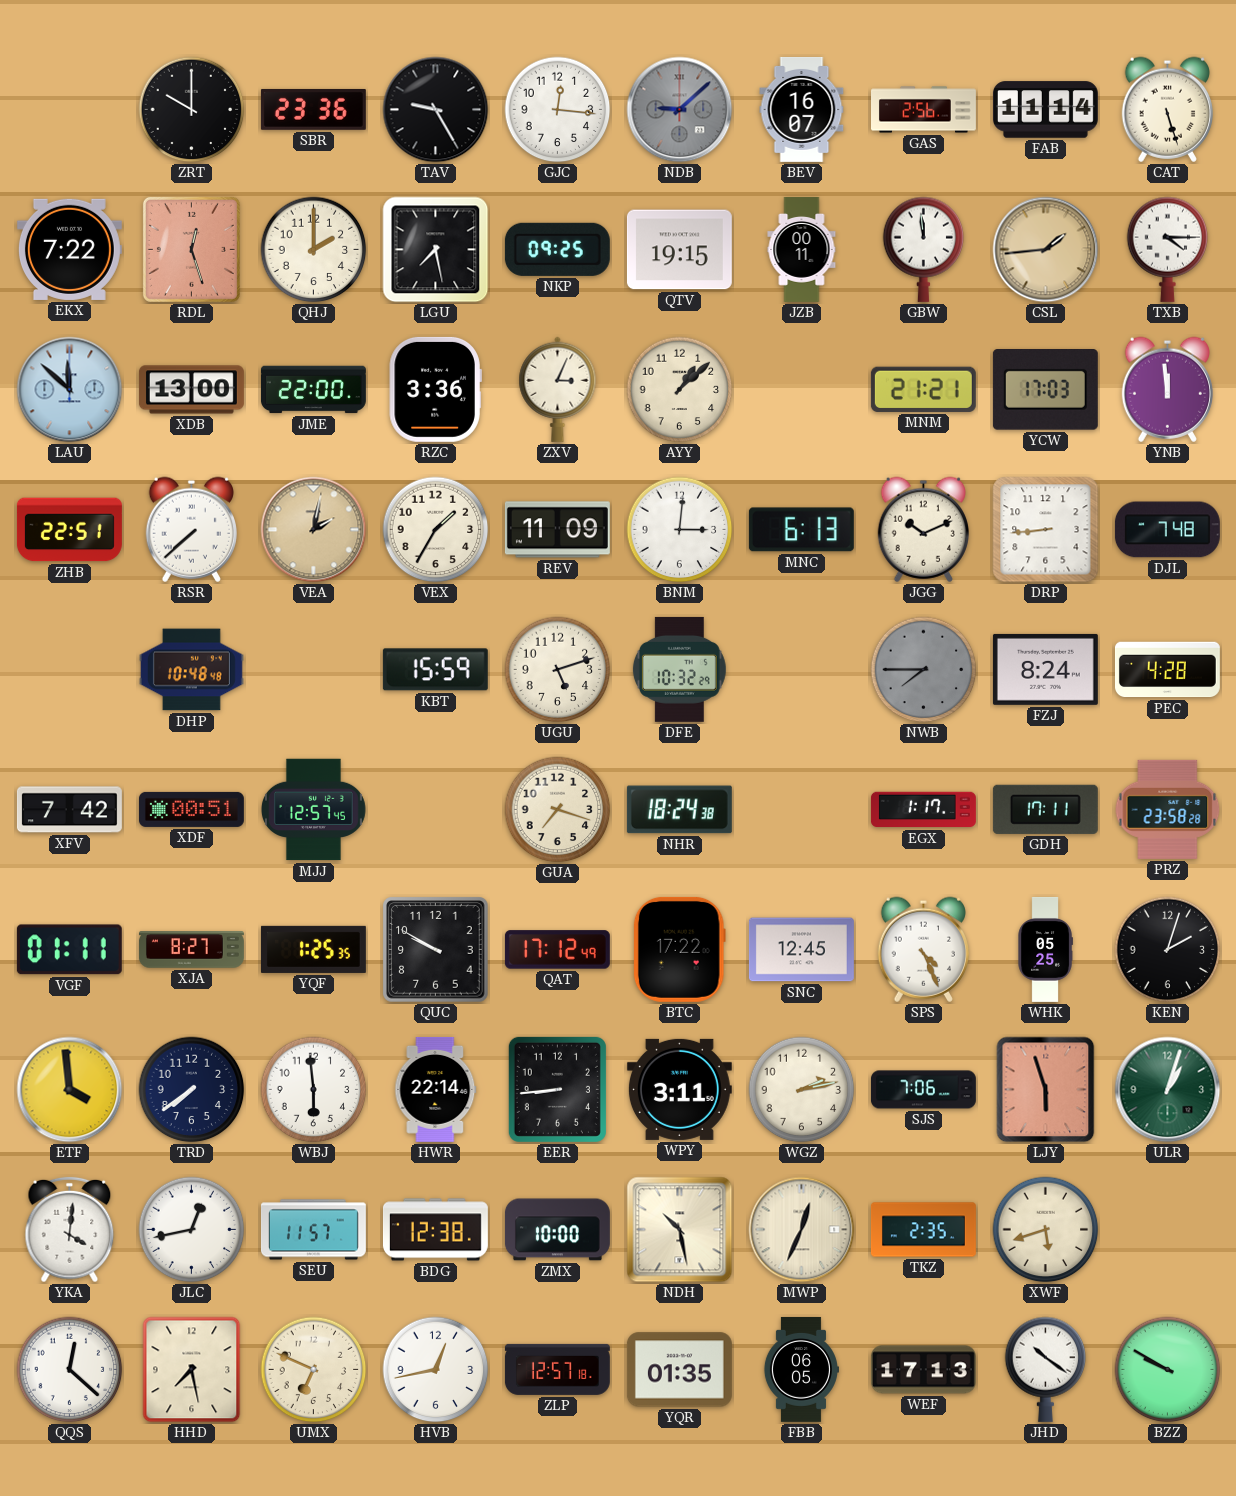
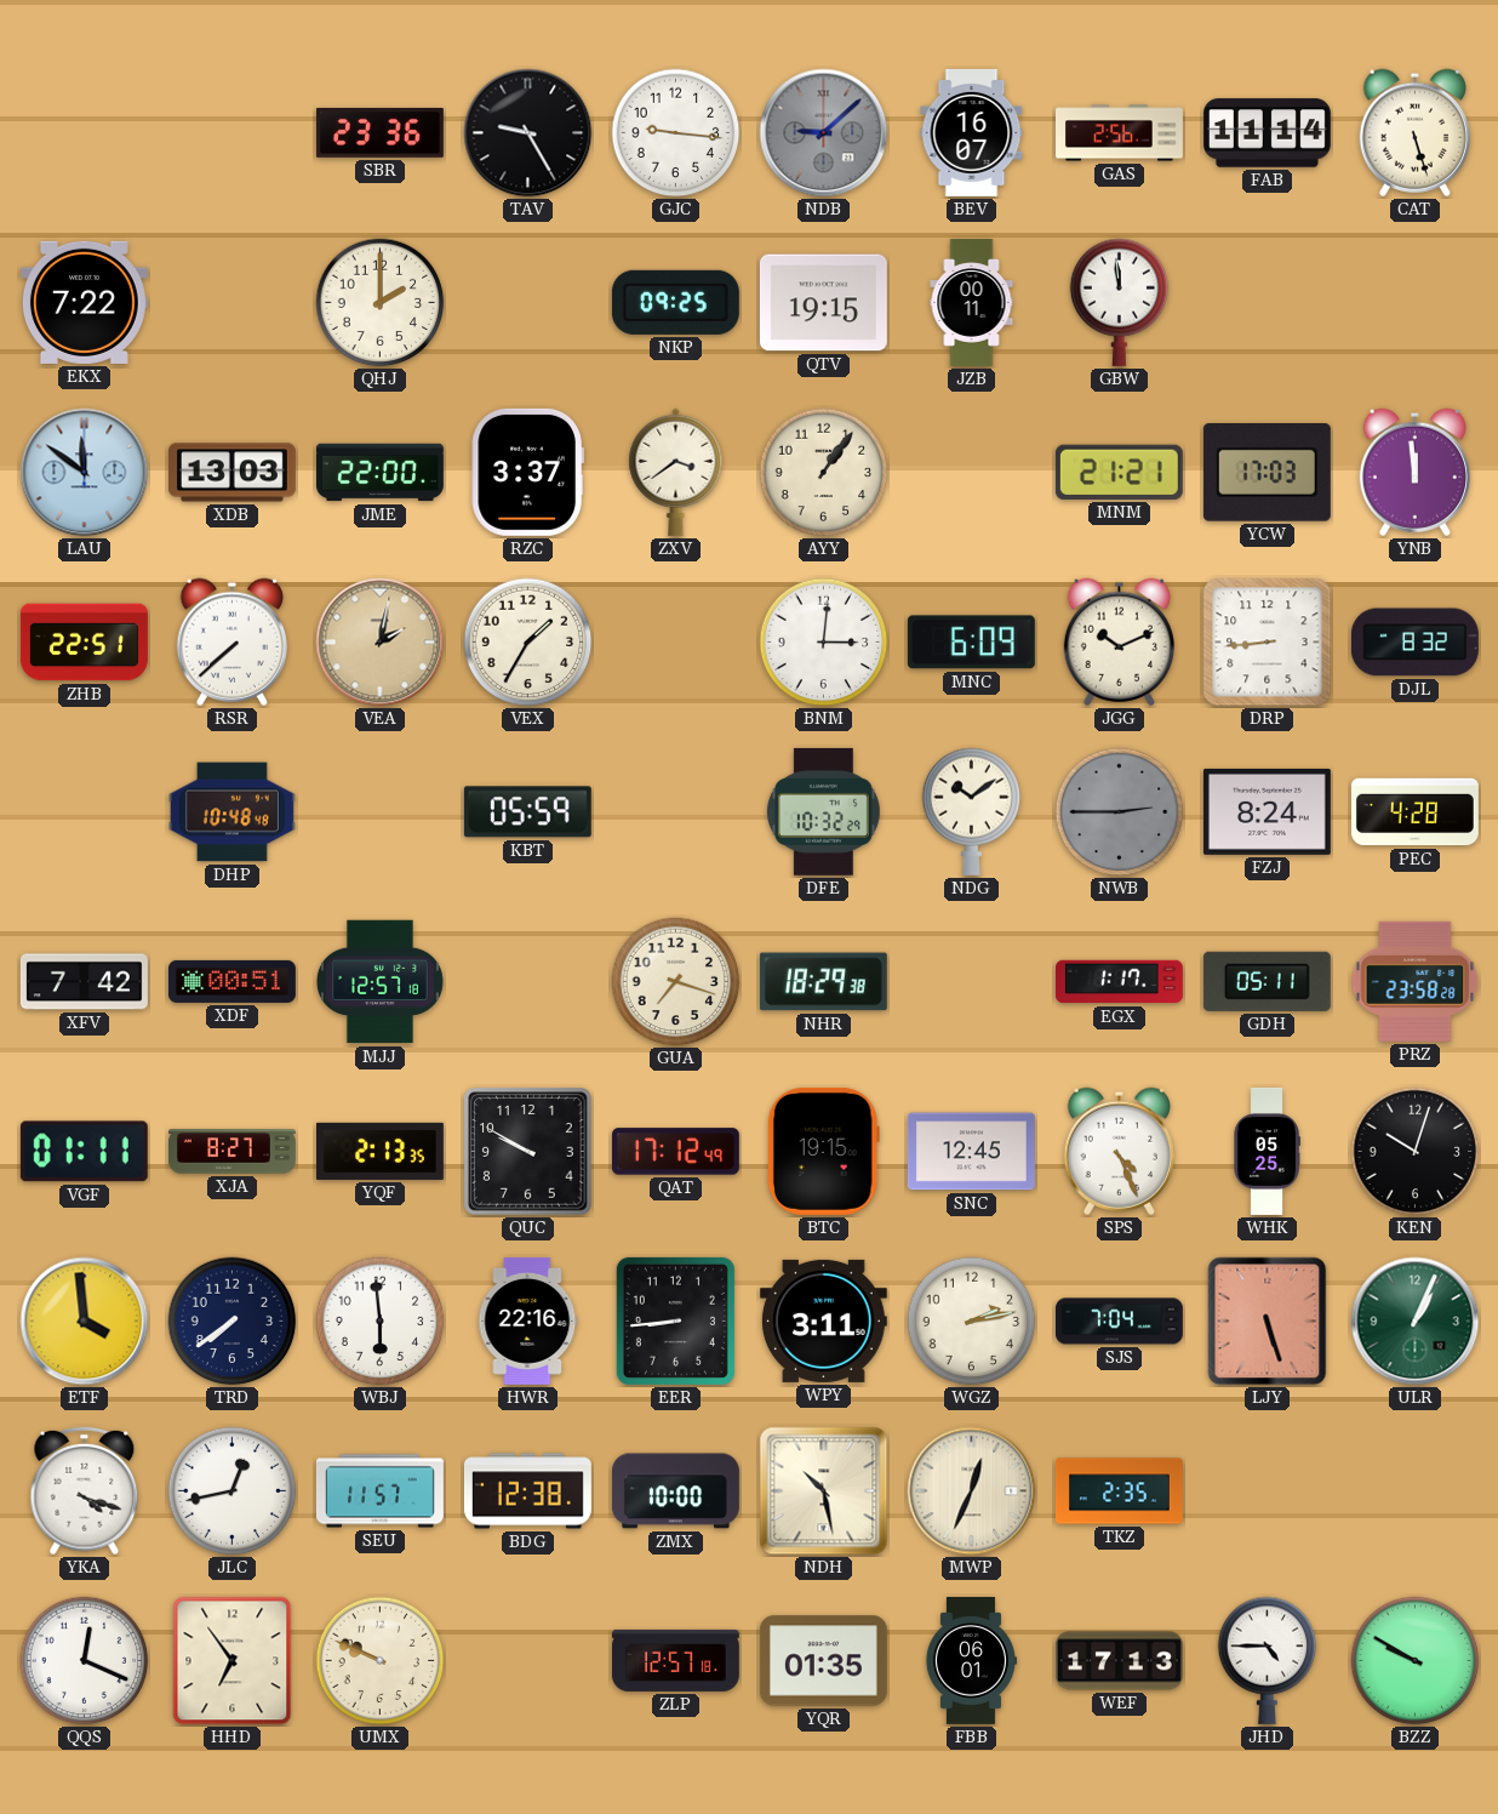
ZRT: 10:00 -> none
GJC: 12:16 -> 9:16
RDL: 12:27 -> none
LGU: 7:28 -> none
CSL: 1:44 -> none
TXB: 4:15 -> none
LAU: 11:52 -> 11:51
XDB: 13:00 -> 13:03
RZC: 3:36 -> 3:37
ZXV: 3:04 -> 3:39
AYY: 1:08 -> 1:06
REV: 11:09 -> none
MNC: 6:13 -> 6:09
DJL: 7:48 -> 8:32
KBT: 15:59 -> 05:59
UGU: 5:12 -> none
NDG: none -> 10:09
NWB: 7:45 -> 2:45
MJJ: 12:57:45 -> 12:57:18
NHR: 18:24 -> 18:29
GDH: 17:11 -> 05:11
YQF: 1:25 -> 2:13
BTC: 17:22 -> 19:15
KEN: 2:03 -> 10:03
HWR: 22:14 -> 22:16
SJS: 7:06 -> 7:04
LJY: 5:57 -> 5:27
ULR: 1:03 -> 1:04
YKA: 4:01 -> 4:18
XWF: 5:42 -> none
QQS: 12:22 -> 12:19
HHD: 7:28 -> 6:54
UMX: 6:49 -> 9:49
HVB: 12:43 -> none
FBB: 06:05 -> 06:01
JHD: 10:21 -> 4:45
